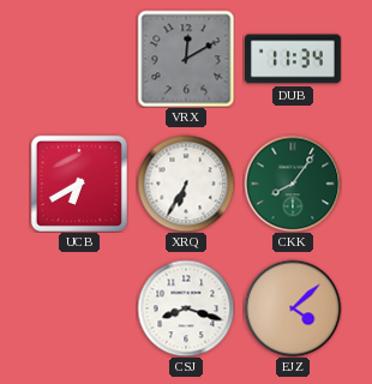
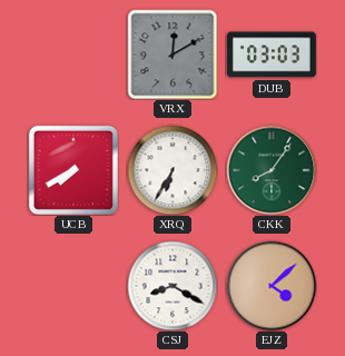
DUB: 11:34 -> 03:03
UCB: 6:40 -> 7:40
CSJ: 8:18 -> 8:20
